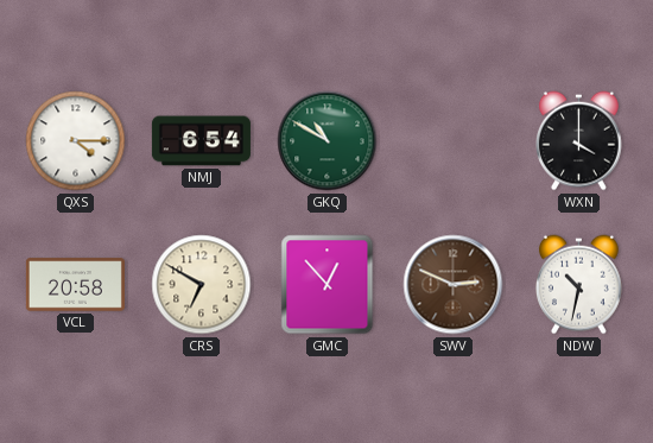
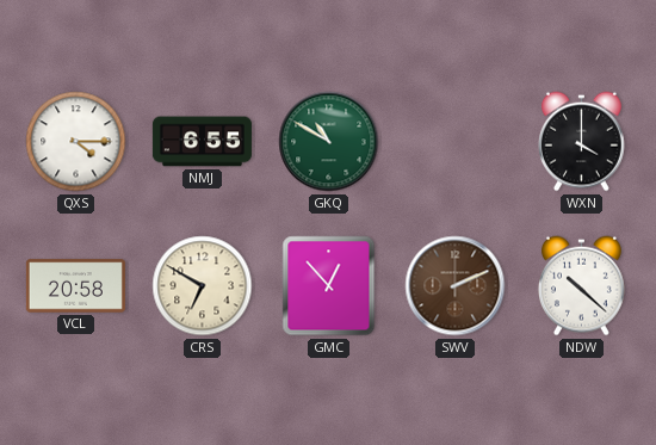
NMJ: 6:54 -> 6:55
SWV: 2:49 -> 2:11
NDW: 10:32 -> 10:22
